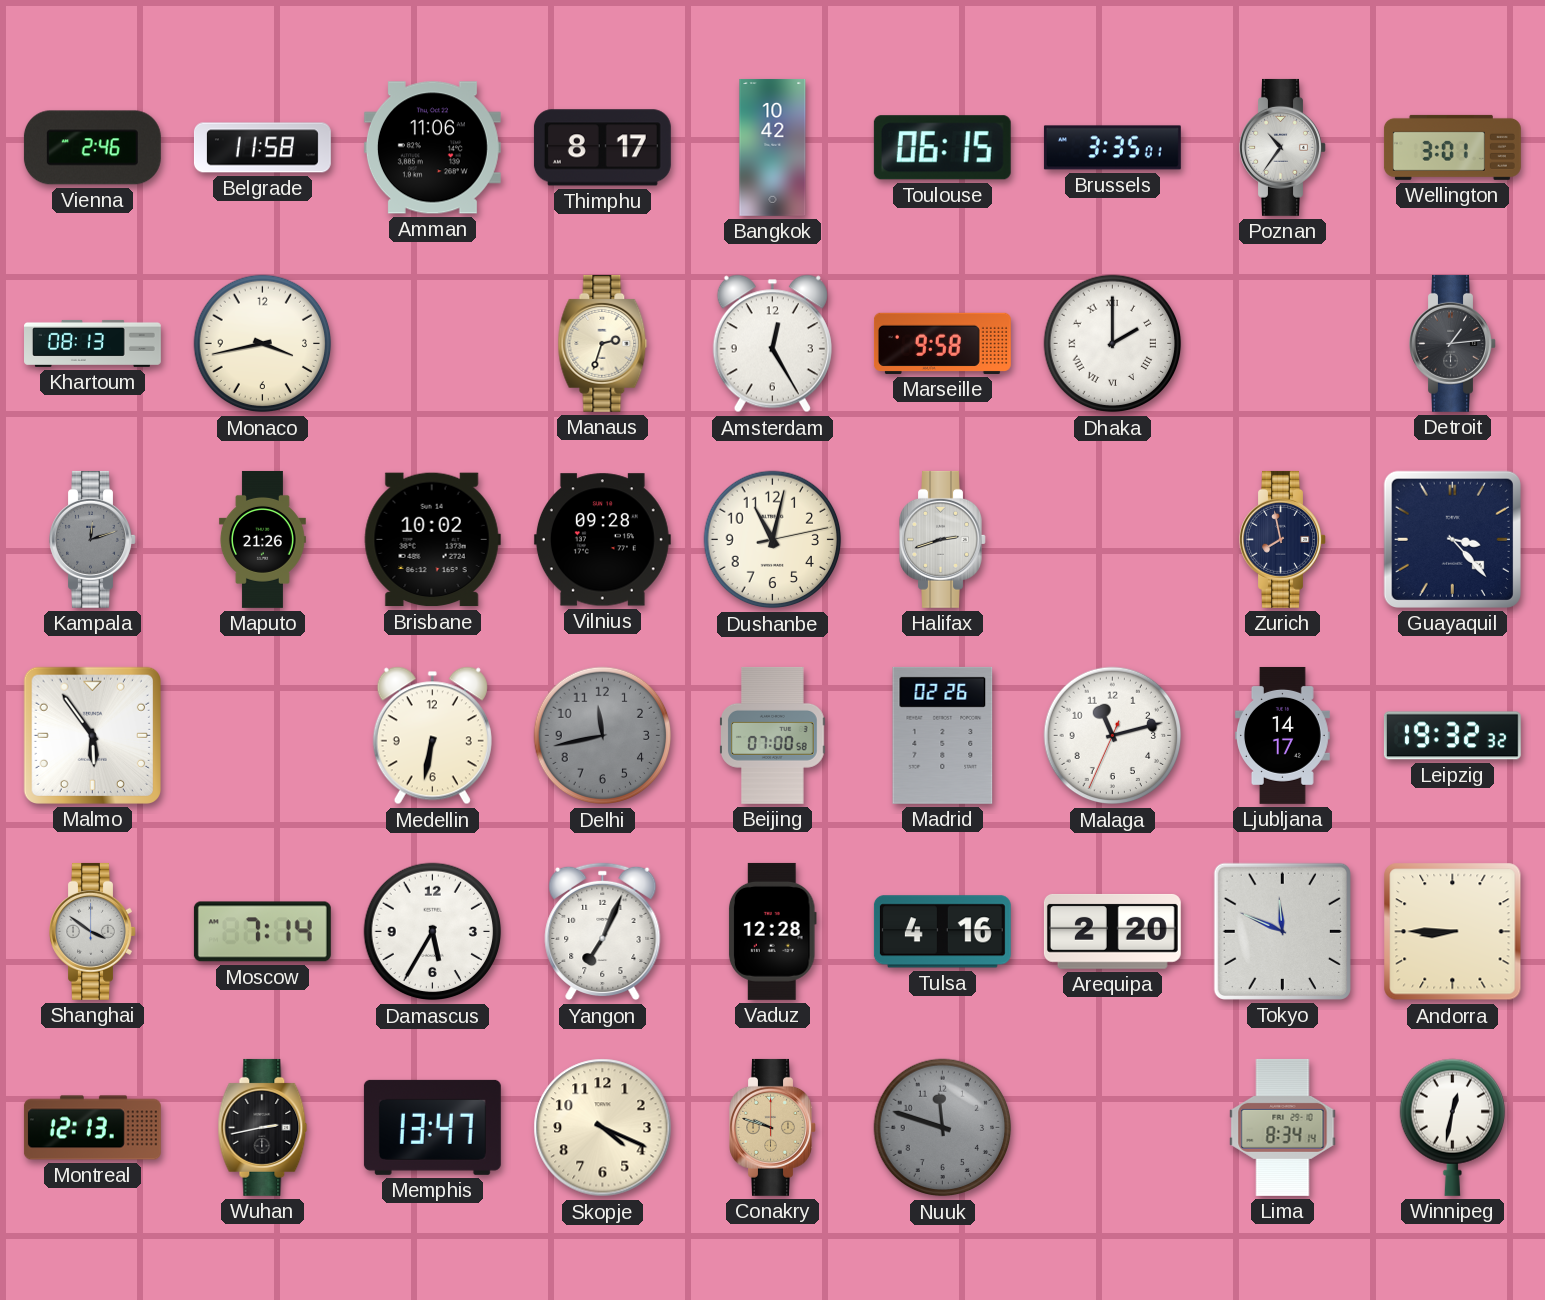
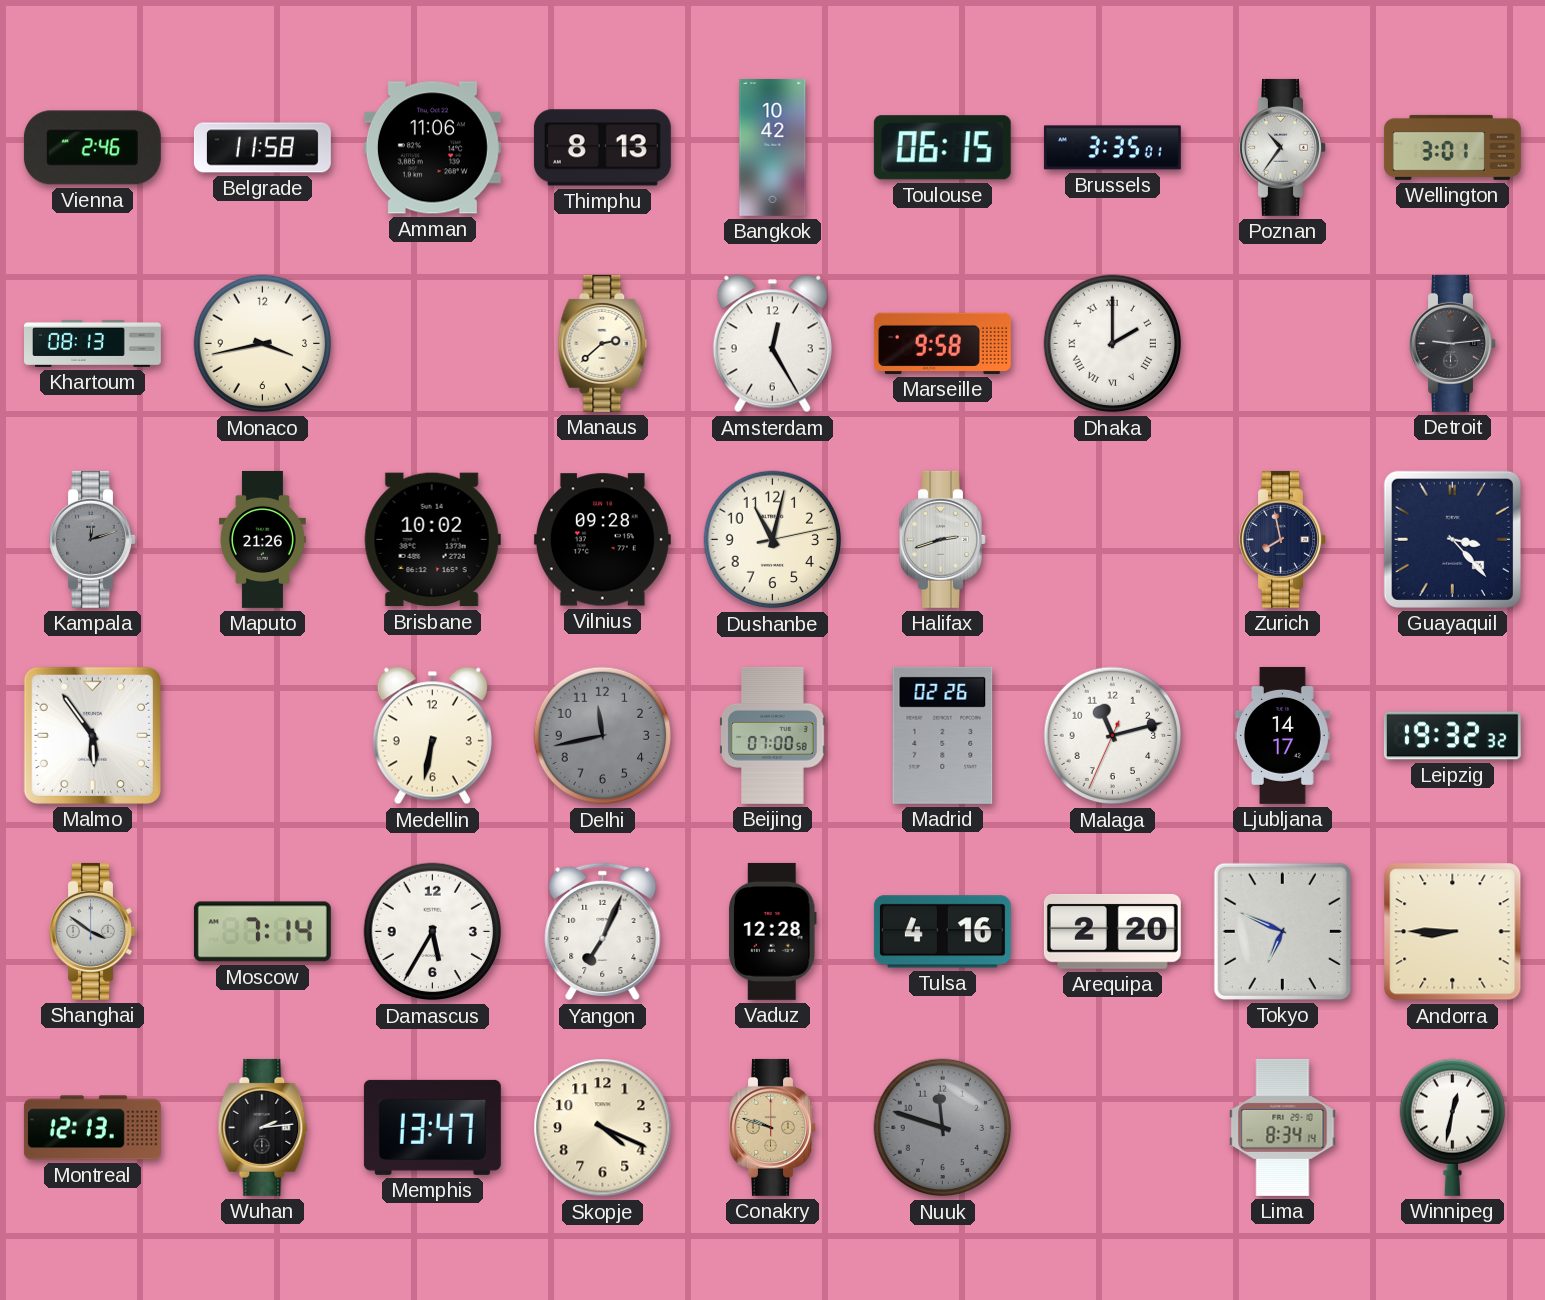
Thimphu: 8:17 -> 8:13
Manaus: 2:33 -> 2:38
Detroit: 1:14 -> 9:14
Tokyo: 11:49 -> 6:49
Wuhan: 2:43 -> 2:14
